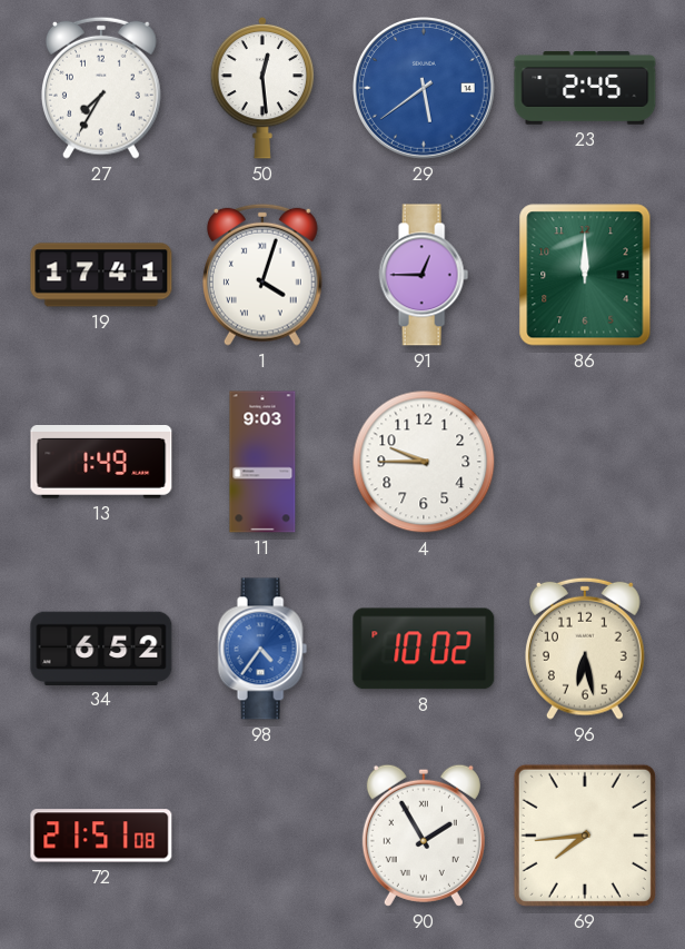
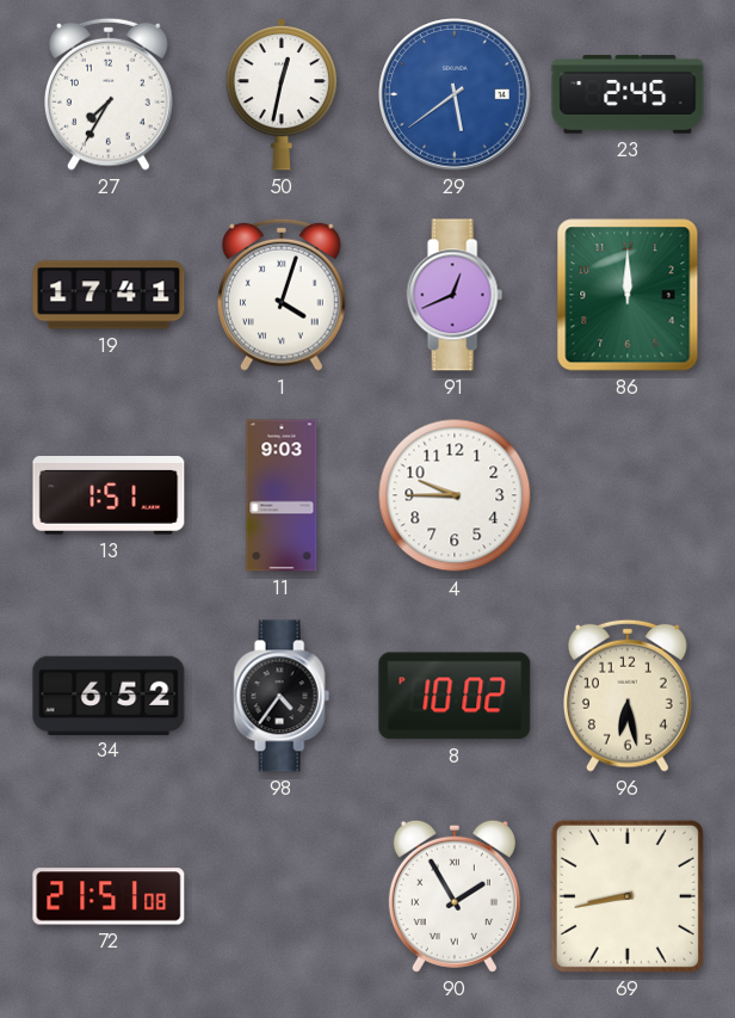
50: 12:29 -> 12:32
91: 12:45 -> 12:41
13: 1:49 -> 1:51
98 dial: blue -> black
69: 7:44 -> 8:43
